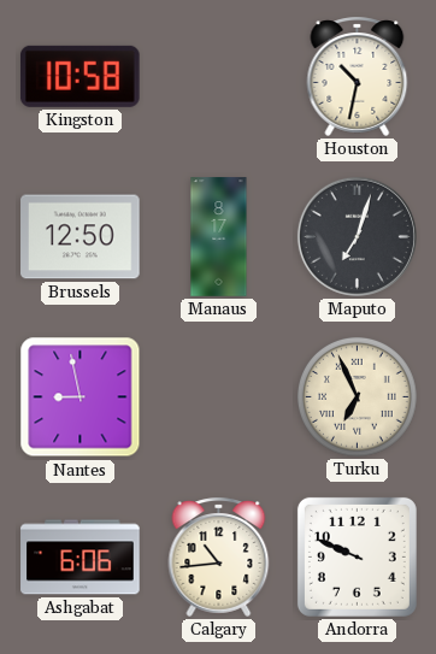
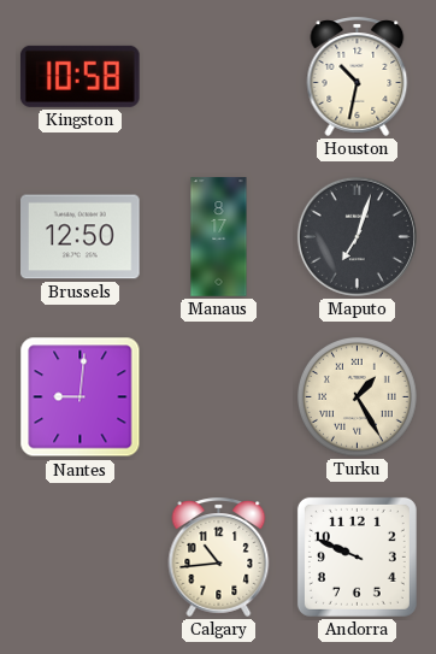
Nantes: 8:58 -> 9:01
Turku: 6:56 -> 1:25
Ashgabat: 6:06 -> none
